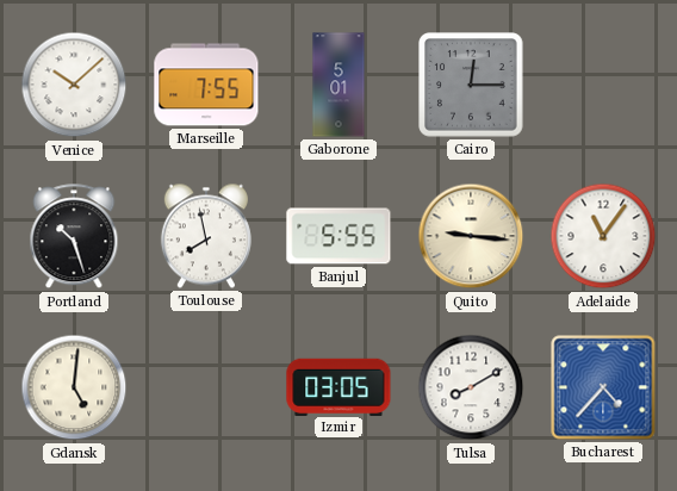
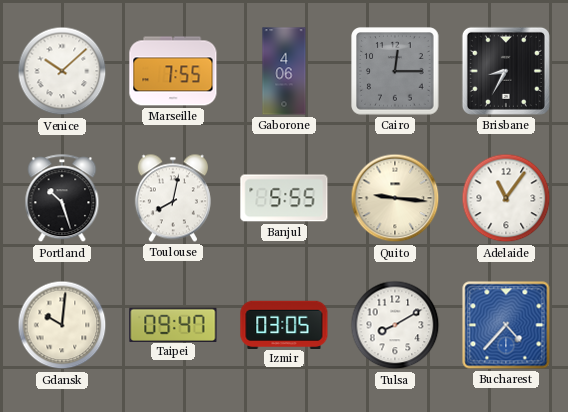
Gaborone: 5:01 -> 4:06
Brisbane: none -> 8:35
Toulouse: 7:58 -> 8:02
Gdansk: 5:01 -> 10:01
Taipei: none -> 09:47
